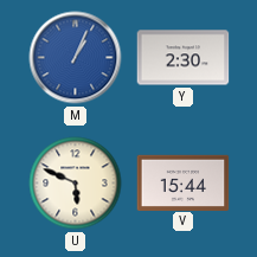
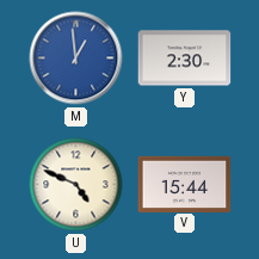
M: 1:04 -> 12:59
U: 5:49 -> 4:49
